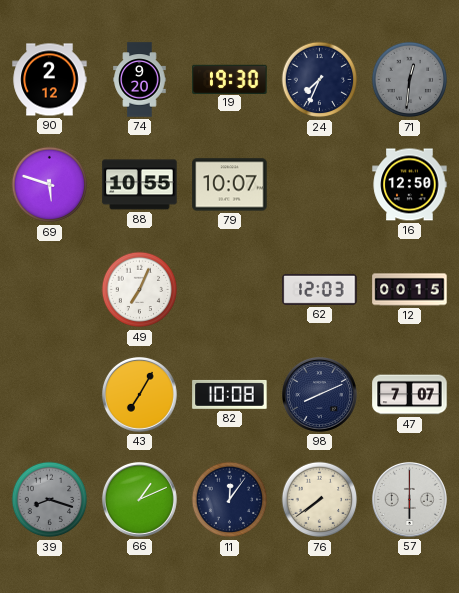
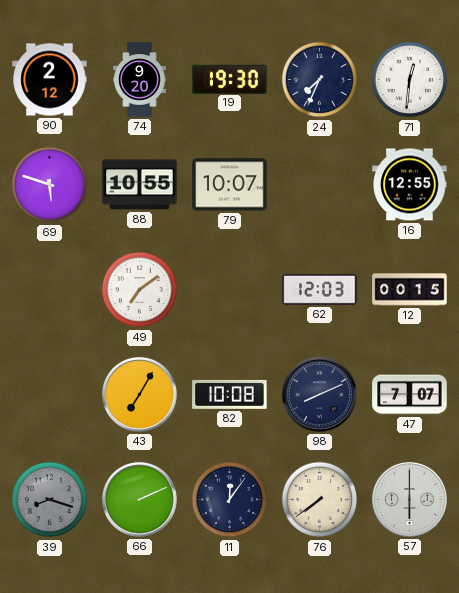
71 dial: grey -> white
16: 12:50 -> 12:55
49: 7:04 -> 7:09
66: 1:11 -> 2:11
